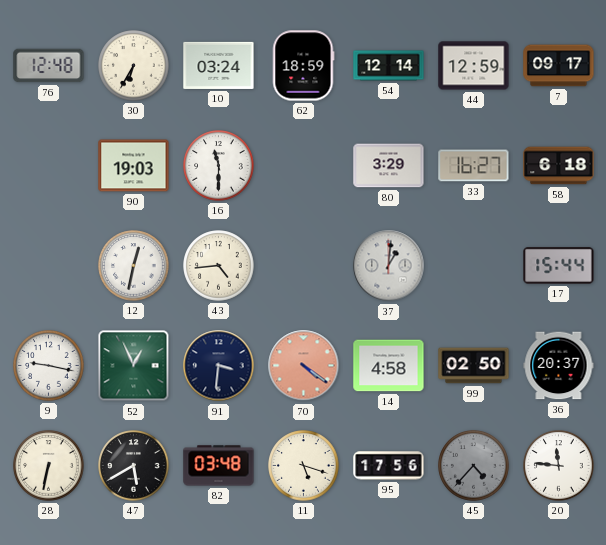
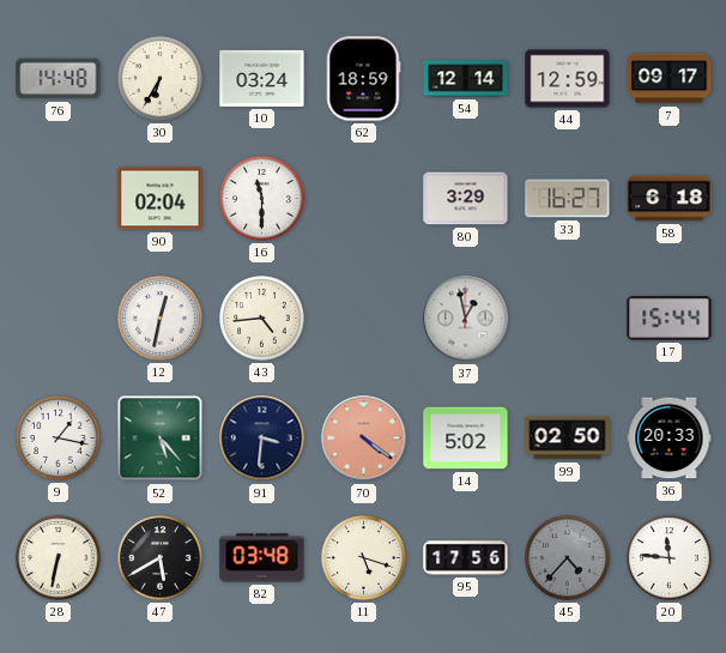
76: 12:48 -> 14:48
90: 19:03 -> 02:04
37: 1:01 -> 12:58
9: 9:17 -> 1:17
52: 12:56 -> 5:23
14: 4:58 -> 5:02
36: 20:37 -> 20:33
